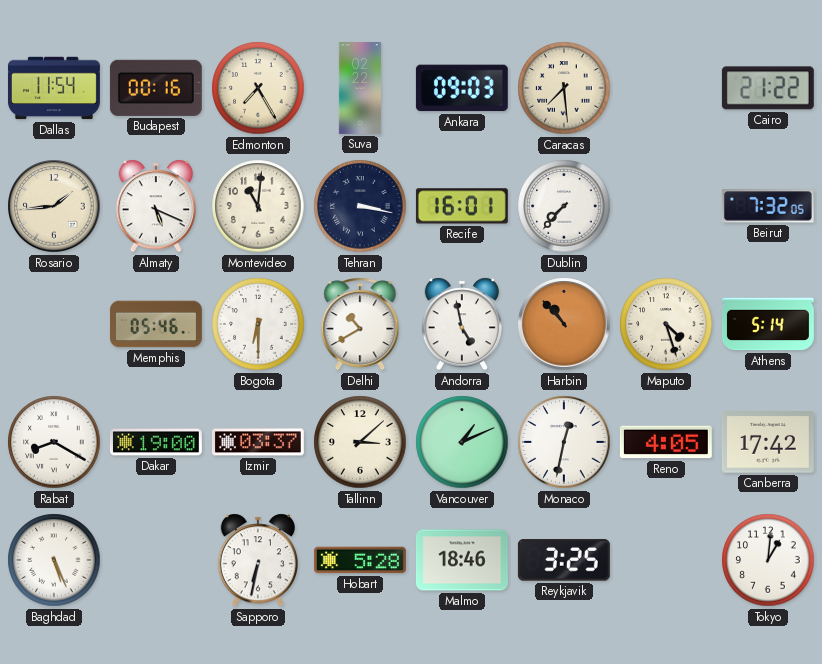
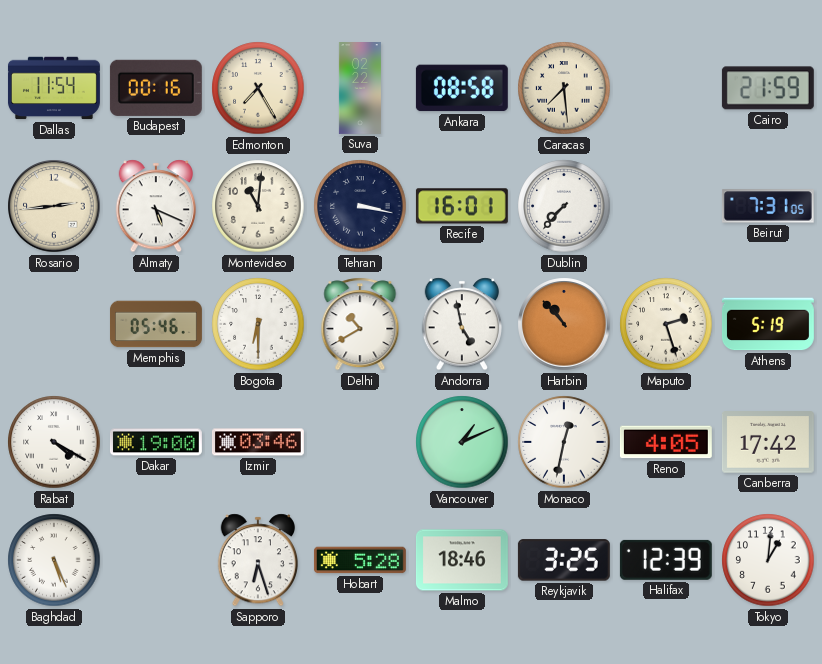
Ankara: 09:03 -> 08:58
Cairo: 21:22 -> 21:59
Rosario: 1:44 -> 2:44
Beirut: 7:32 -> 7:31
Maputo: 4:27 -> 2:27
Athens: 5:14 -> 5:19
Rabat: 8:20 -> 4:20
Izmir: 03:37 -> 03:46
Tallinn: 3:08 -> none
Sapporo: 6:32 -> 6:27
Halifax: none -> 12:39
